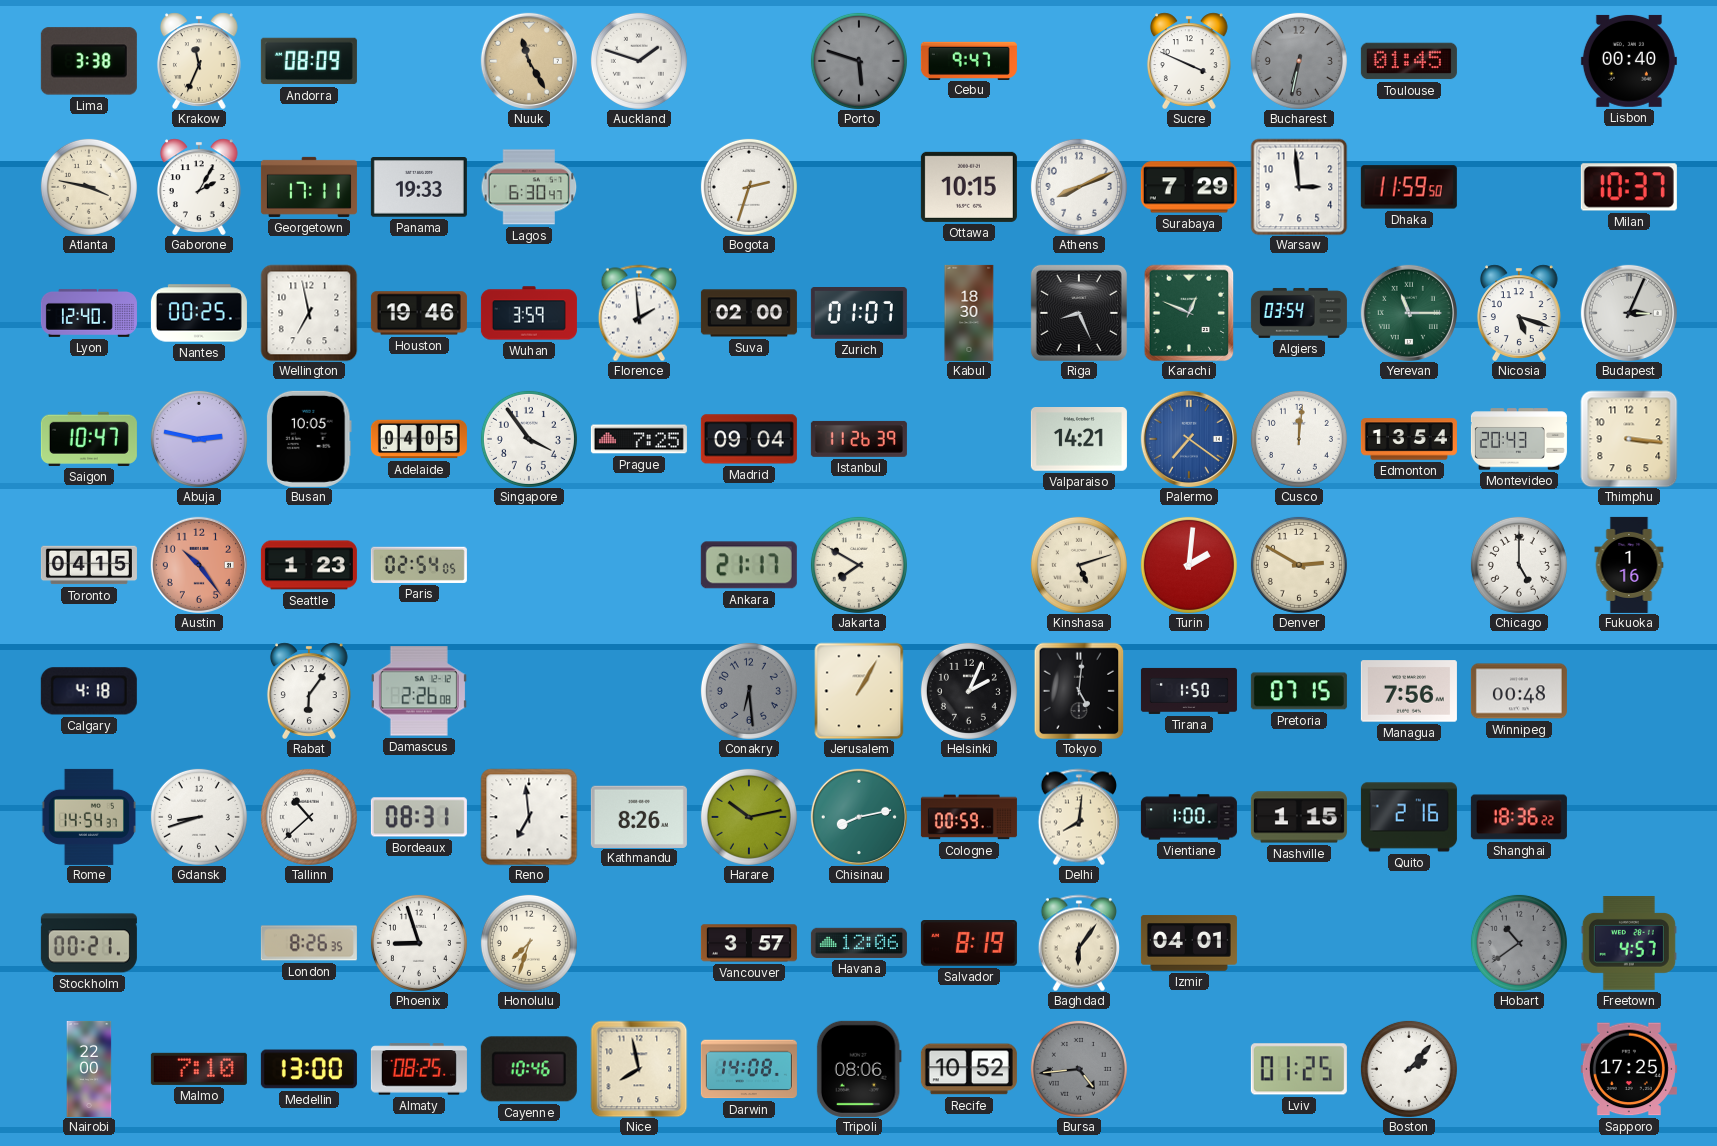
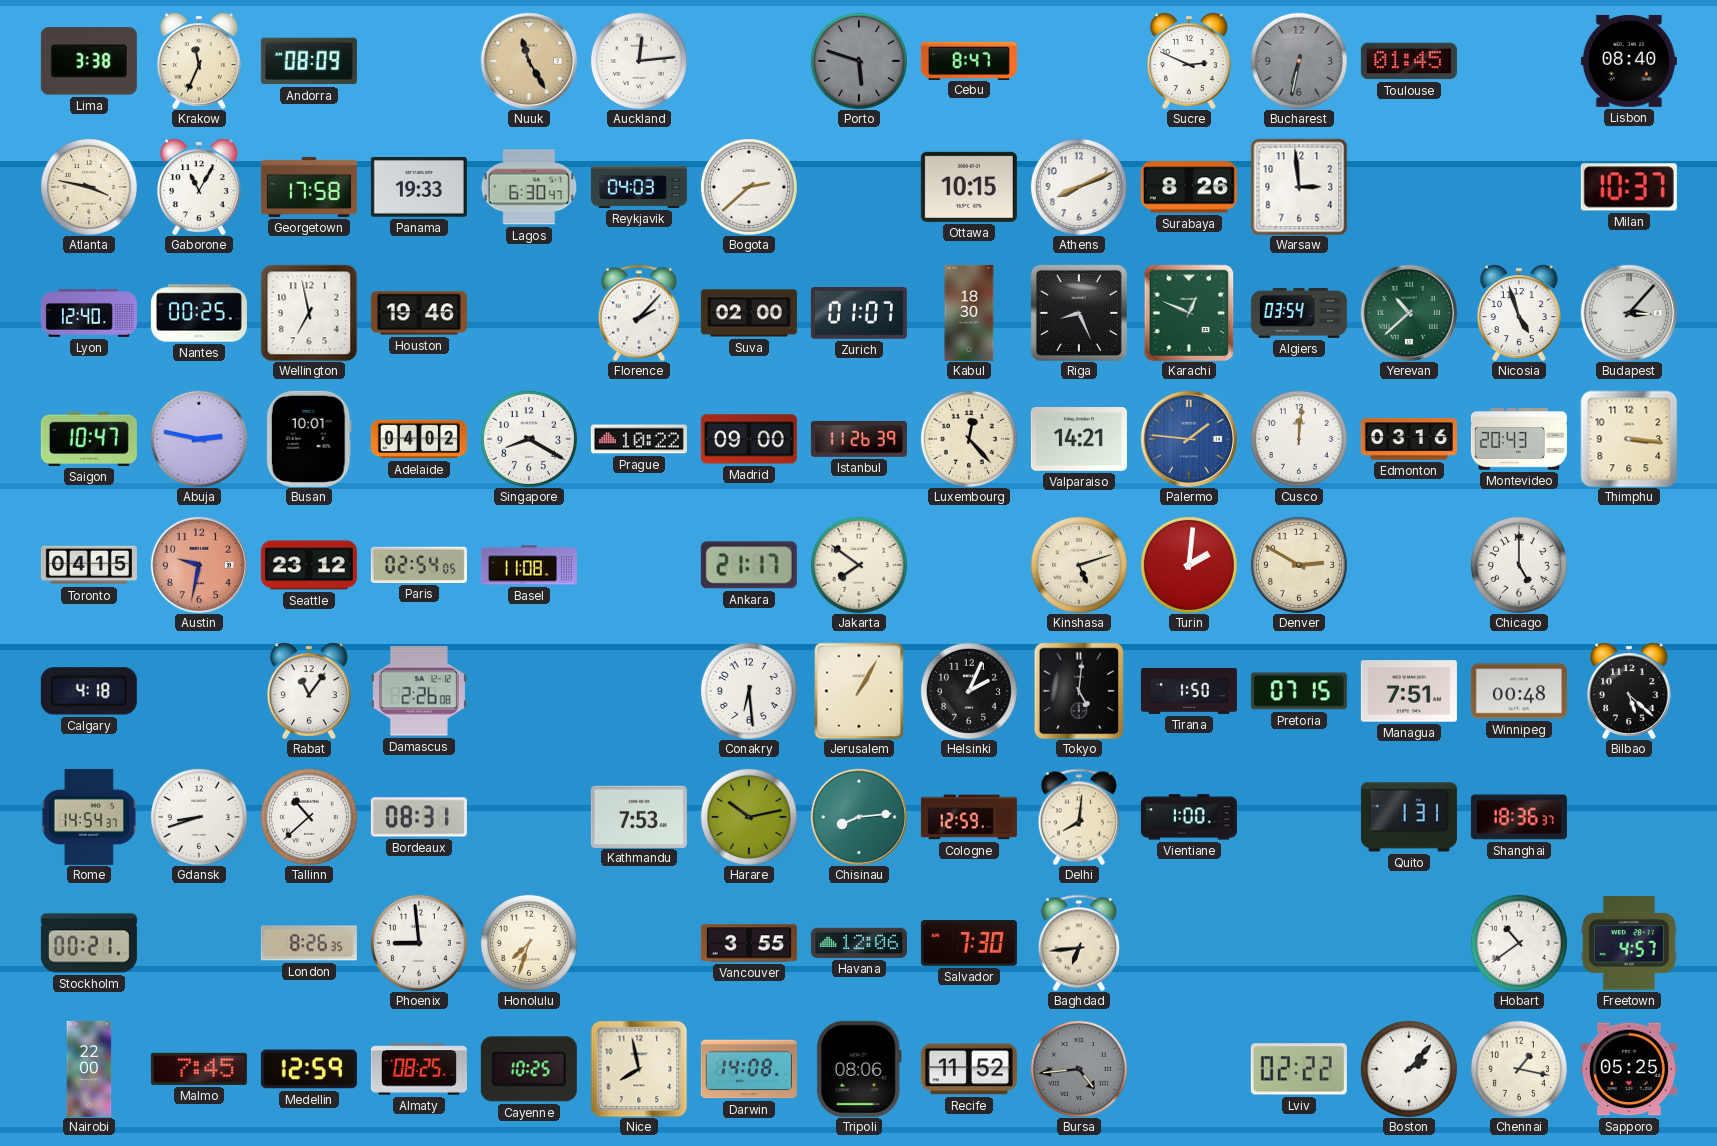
Auckland: 1:48 -> 12:14
Cebu: 9:47 -> 8:47
Sucre: 3:49 -> 2:49
Lisbon: 00:40 -> 08:40
Gaborone: 2:05 -> 11:05
Georgetown: 17:11 -> 17:58
Reykjavik: none -> 04:03
Bogota: 2:33 -> 2:38
Surabaya: 7:29 -> 8:26
Dhaka: 11:59 -> none
Wuhan: 3:59 -> none
Florence: 1:59 -> 2:07
Yerevan: 11:15 -> 10:38
Nicosia: 5:18 -> 4:57
Budapest: 3:04 -> 3:07
Busan: 10:05 -> 10:01
Adelaide: 04:05 -> 04:02
Singapore: 3:54 -> 8:20
Prague: 7:25 -> 10:22
Madrid: 09:04 -> 09:00
Luxembourg: none -> 12:23
Palermo: 7:21 -> 1:46
Edmonton: 13:54 -> 03:16
Austin: 10:24 -> 9:32
Seattle: 1:23 -> 23:12
Basel: none -> 11:08
Jakarta: 7:50 -> 7:51
Fukuoka: 1:16 -> none
Rabat: 6:06 -> 11:06
Conakry dial: grey -> white
Managua: 7:56 -> 7:51
Bilbao: none -> 5:22
Reno: 6:59 -> none
Kathmandu: 8:26 -> 7:53
Chisinau: 8:13 -> 8:14
Cologne: 00:59 -> 12:59
Nashville: 1:15 -> none
Quito: 2:16 -> 1:31
Shanghai: 18:36:22 -> 18:36:37
Phoenix: 8:57 -> 8:59
Vancouver: 3:57 -> 3:55
Salvador: 8:19 -> 7:30
Baghdad: 6:06 -> 6:44
Izmir: 04:01 -> none
Hobart dial: grey -> white
Malmo: 7:10 -> 7:45
Medellin: 13:00 -> 12:59
Cayenne: 10:46 -> 10:25
Recife: 10:52 -> 11:52
Lviv: 01:25 -> 02:22
Chennai: none -> 1:17
Sapporo: 17:25 -> 05:25
